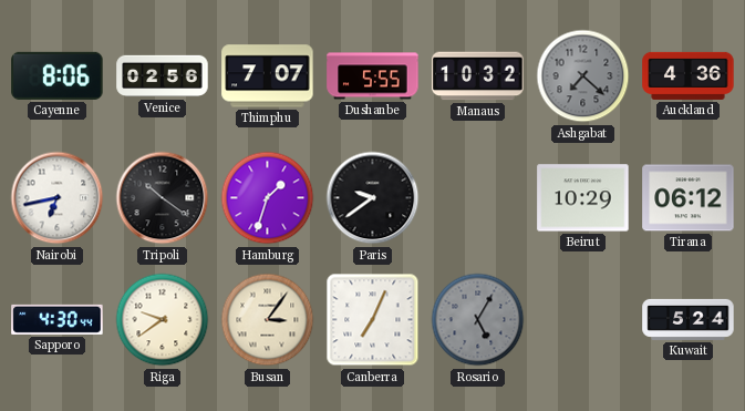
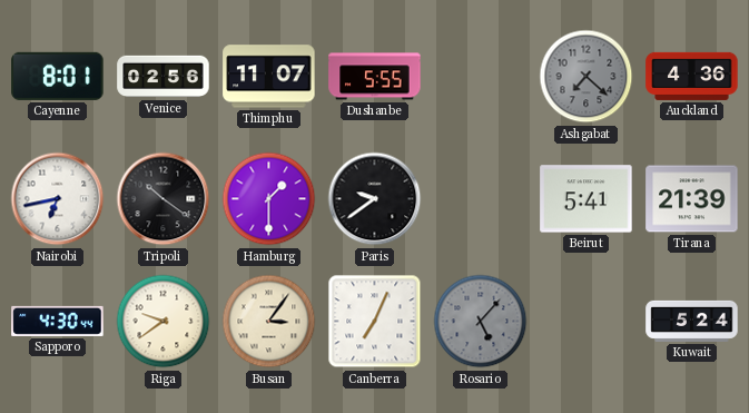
Cayenne: 8:06 -> 8:01
Thimphu: 7:07 -> 11:07
Manaus: 10:32 -> none
Hamburg: 1:33 -> 1:30
Beirut: 10:29 -> 5:41
Tirana: 06:12 -> 21:39
Rosario: 5:05 -> 5:07
